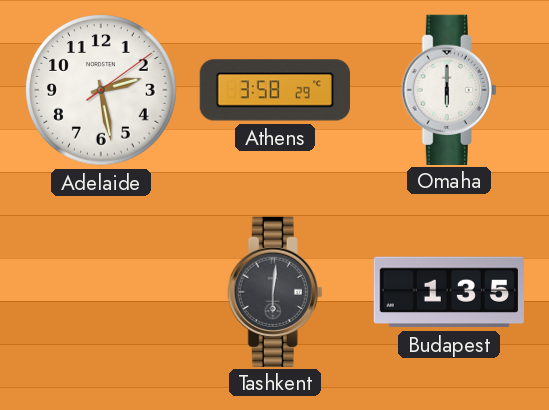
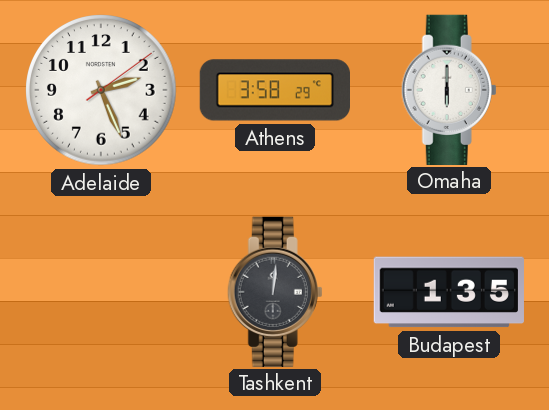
Adelaide: 2:28 -> 2:26
Tashkent: 6:01 -> 12:01
